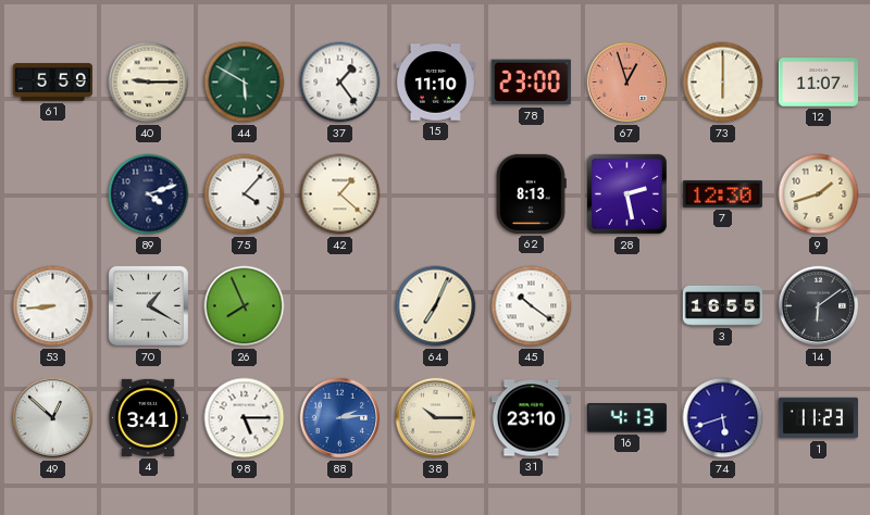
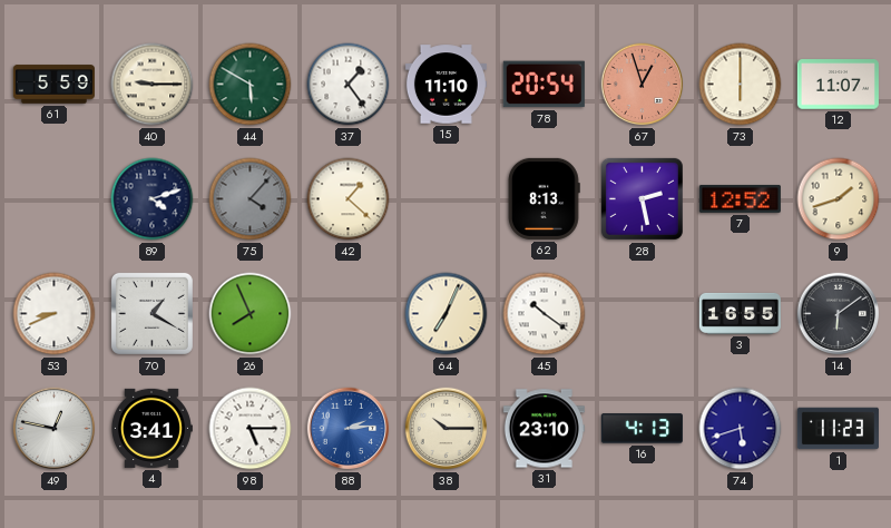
78: 23:00 -> 20:54
75 dial: white -> grey
7: 12:30 -> 12:52
53: 8:44 -> 8:41
49: 12:52 -> 12:47
